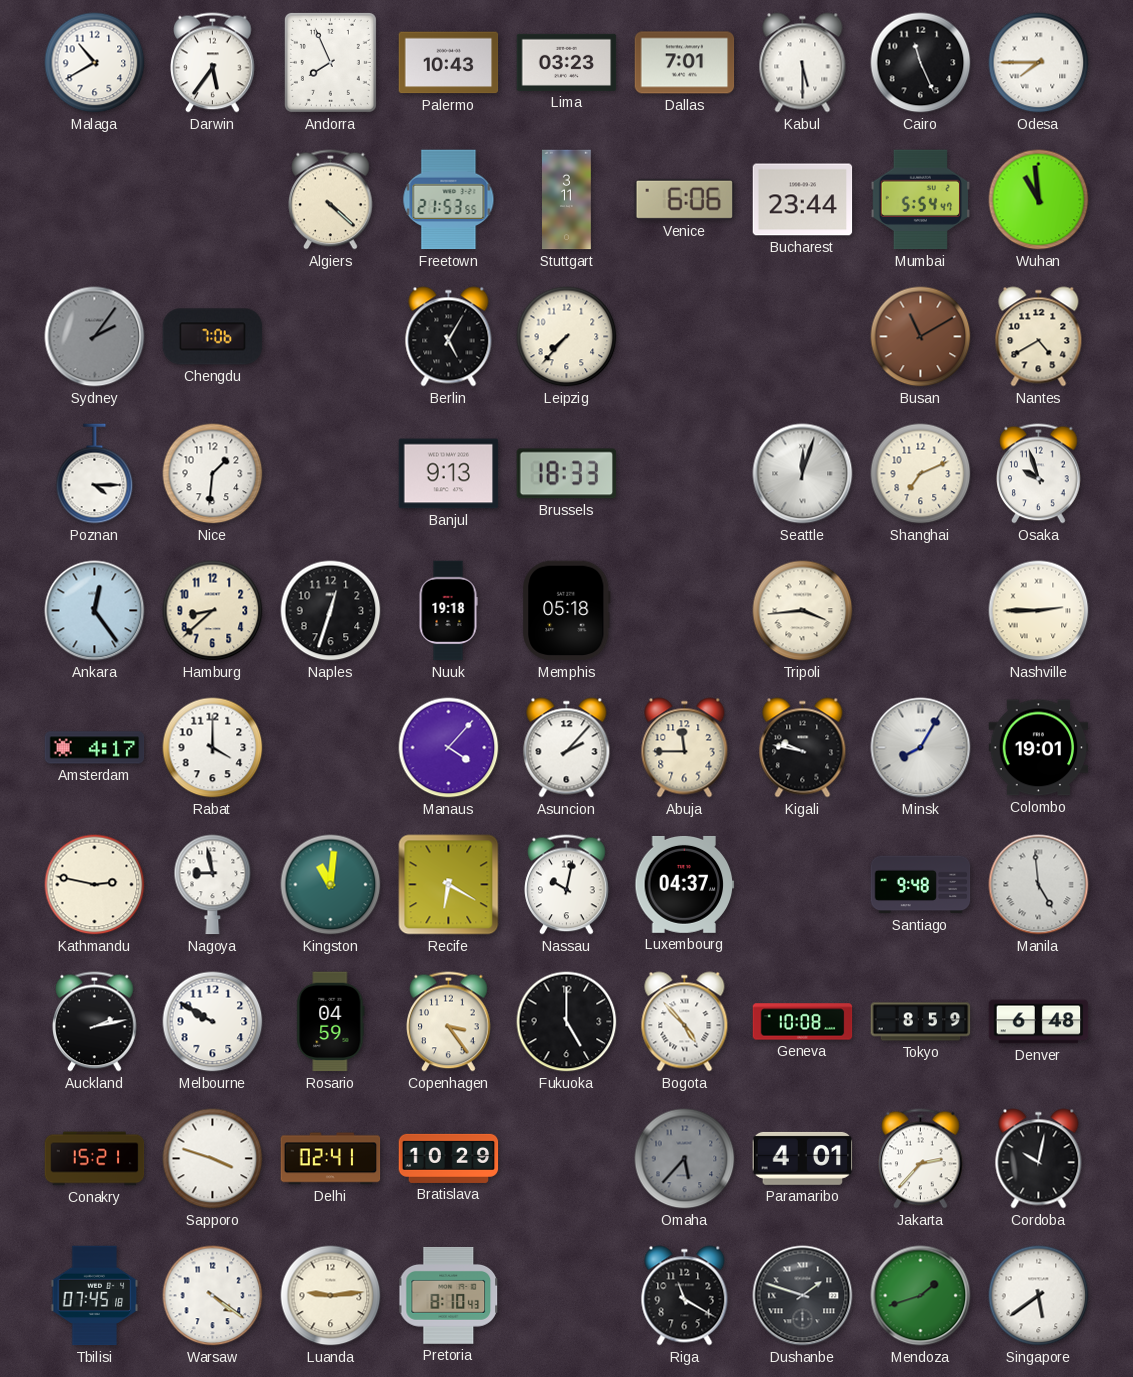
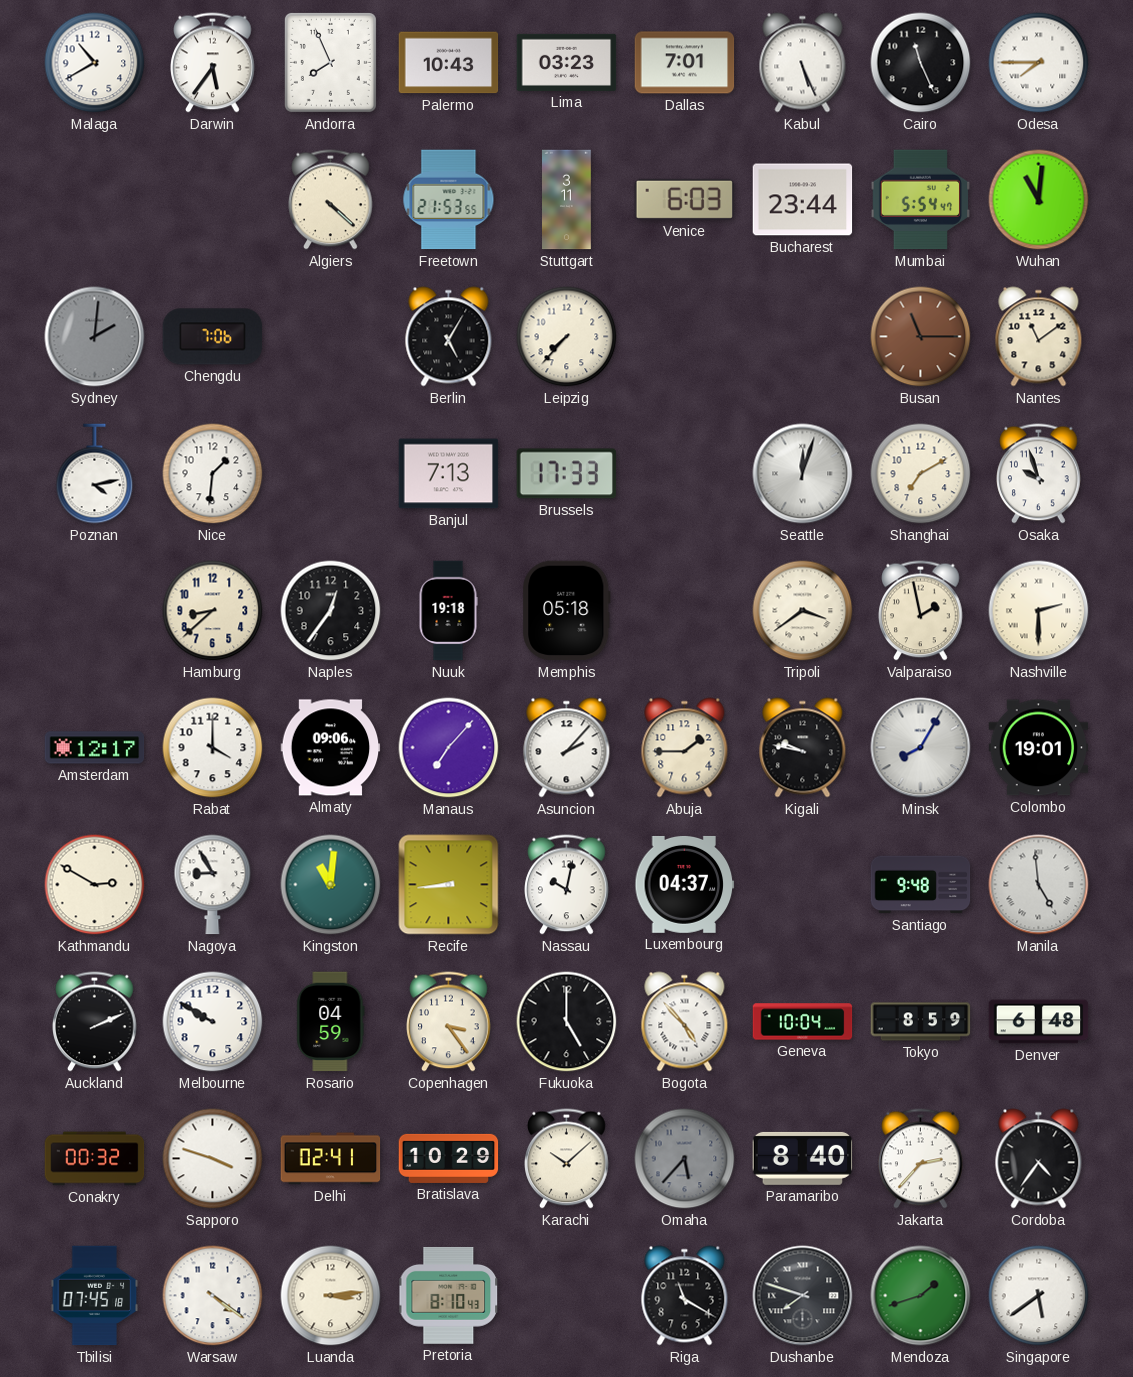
Kabul: 5:30 -> 5:26
Venice: 6:06 -> 6:03
Wuhan: 10:59 -> 11:01
Sydney: 2:06 -> 2:01
Busan: 11:10 -> 11:15
Nantes: 4:40 -> 11:09
Poznan: 4:15 -> 4:13
Banjul: 9:13 -> 7:13
Brussels: 18:33 -> 17:33
Shanghai: 7:11 -> 7:10
Ankara: 12:24 -> none
Naples: 12:33 -> 12:36
Tripoli: 3:44 -> 3:39
Valparaiso: none -> 1:58
Nashville: 2:45 -> 2:30
Amsterdam: 4:17 -> 12:17
Almaty: none -> 09:06
Manaus: 4:07 -> 7:07
Abuja: 11:45 -> 1:45
Kathmandu: 2:47 -> 2:50
Nagoya: 8:58 -> 8:55
Recife: 6:20 -> 8:44
Auckland: 2:13 -> 2:11
Geneva: 10:08 -> 10:04
Conakry: 15:21 -> 00:32
Karachi: none -> 10:08
Paramaribo: 4:01 -> 8:40
Cordoba: 10:02 -> 4:36
Luanda: 9:14 -> 3:14
Dushanbe: 1:48 -> 7:48
